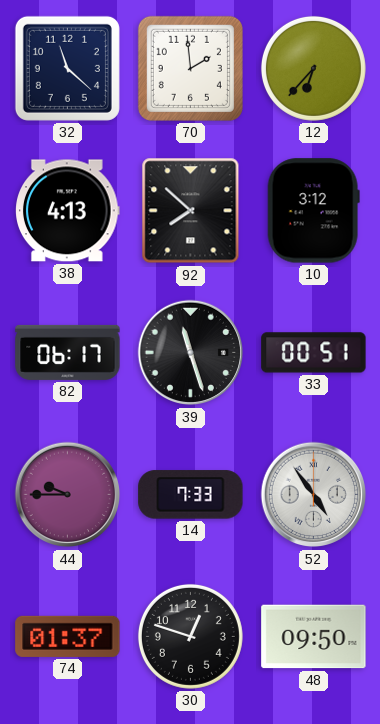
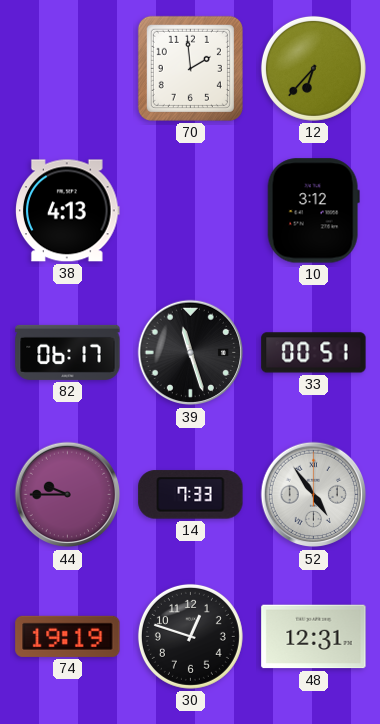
32: 11:22 -> none
92: 7:52 -> none
74: 01:37 -> 19:19
48: 09:50 -> 12:31
